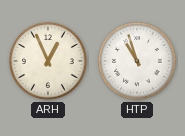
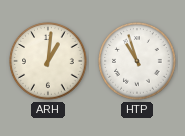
ARH: 12:56 -> 1:01
